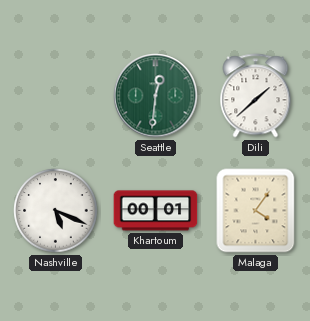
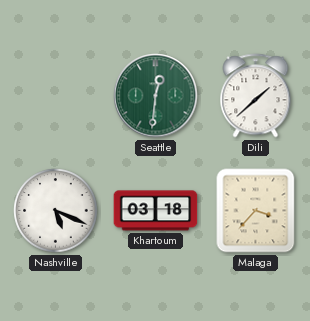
Khartoum: 00:01 -> 03:18
Malaga: 4:06 -> 3:37
